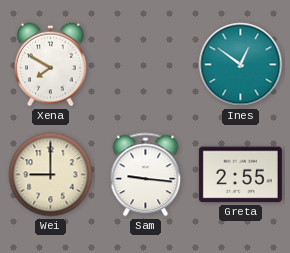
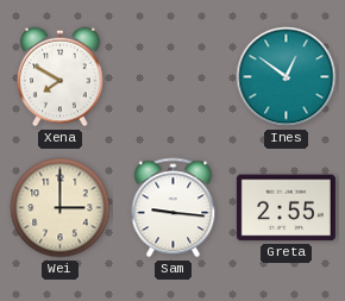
Wei: 9:00 -> 3:00
